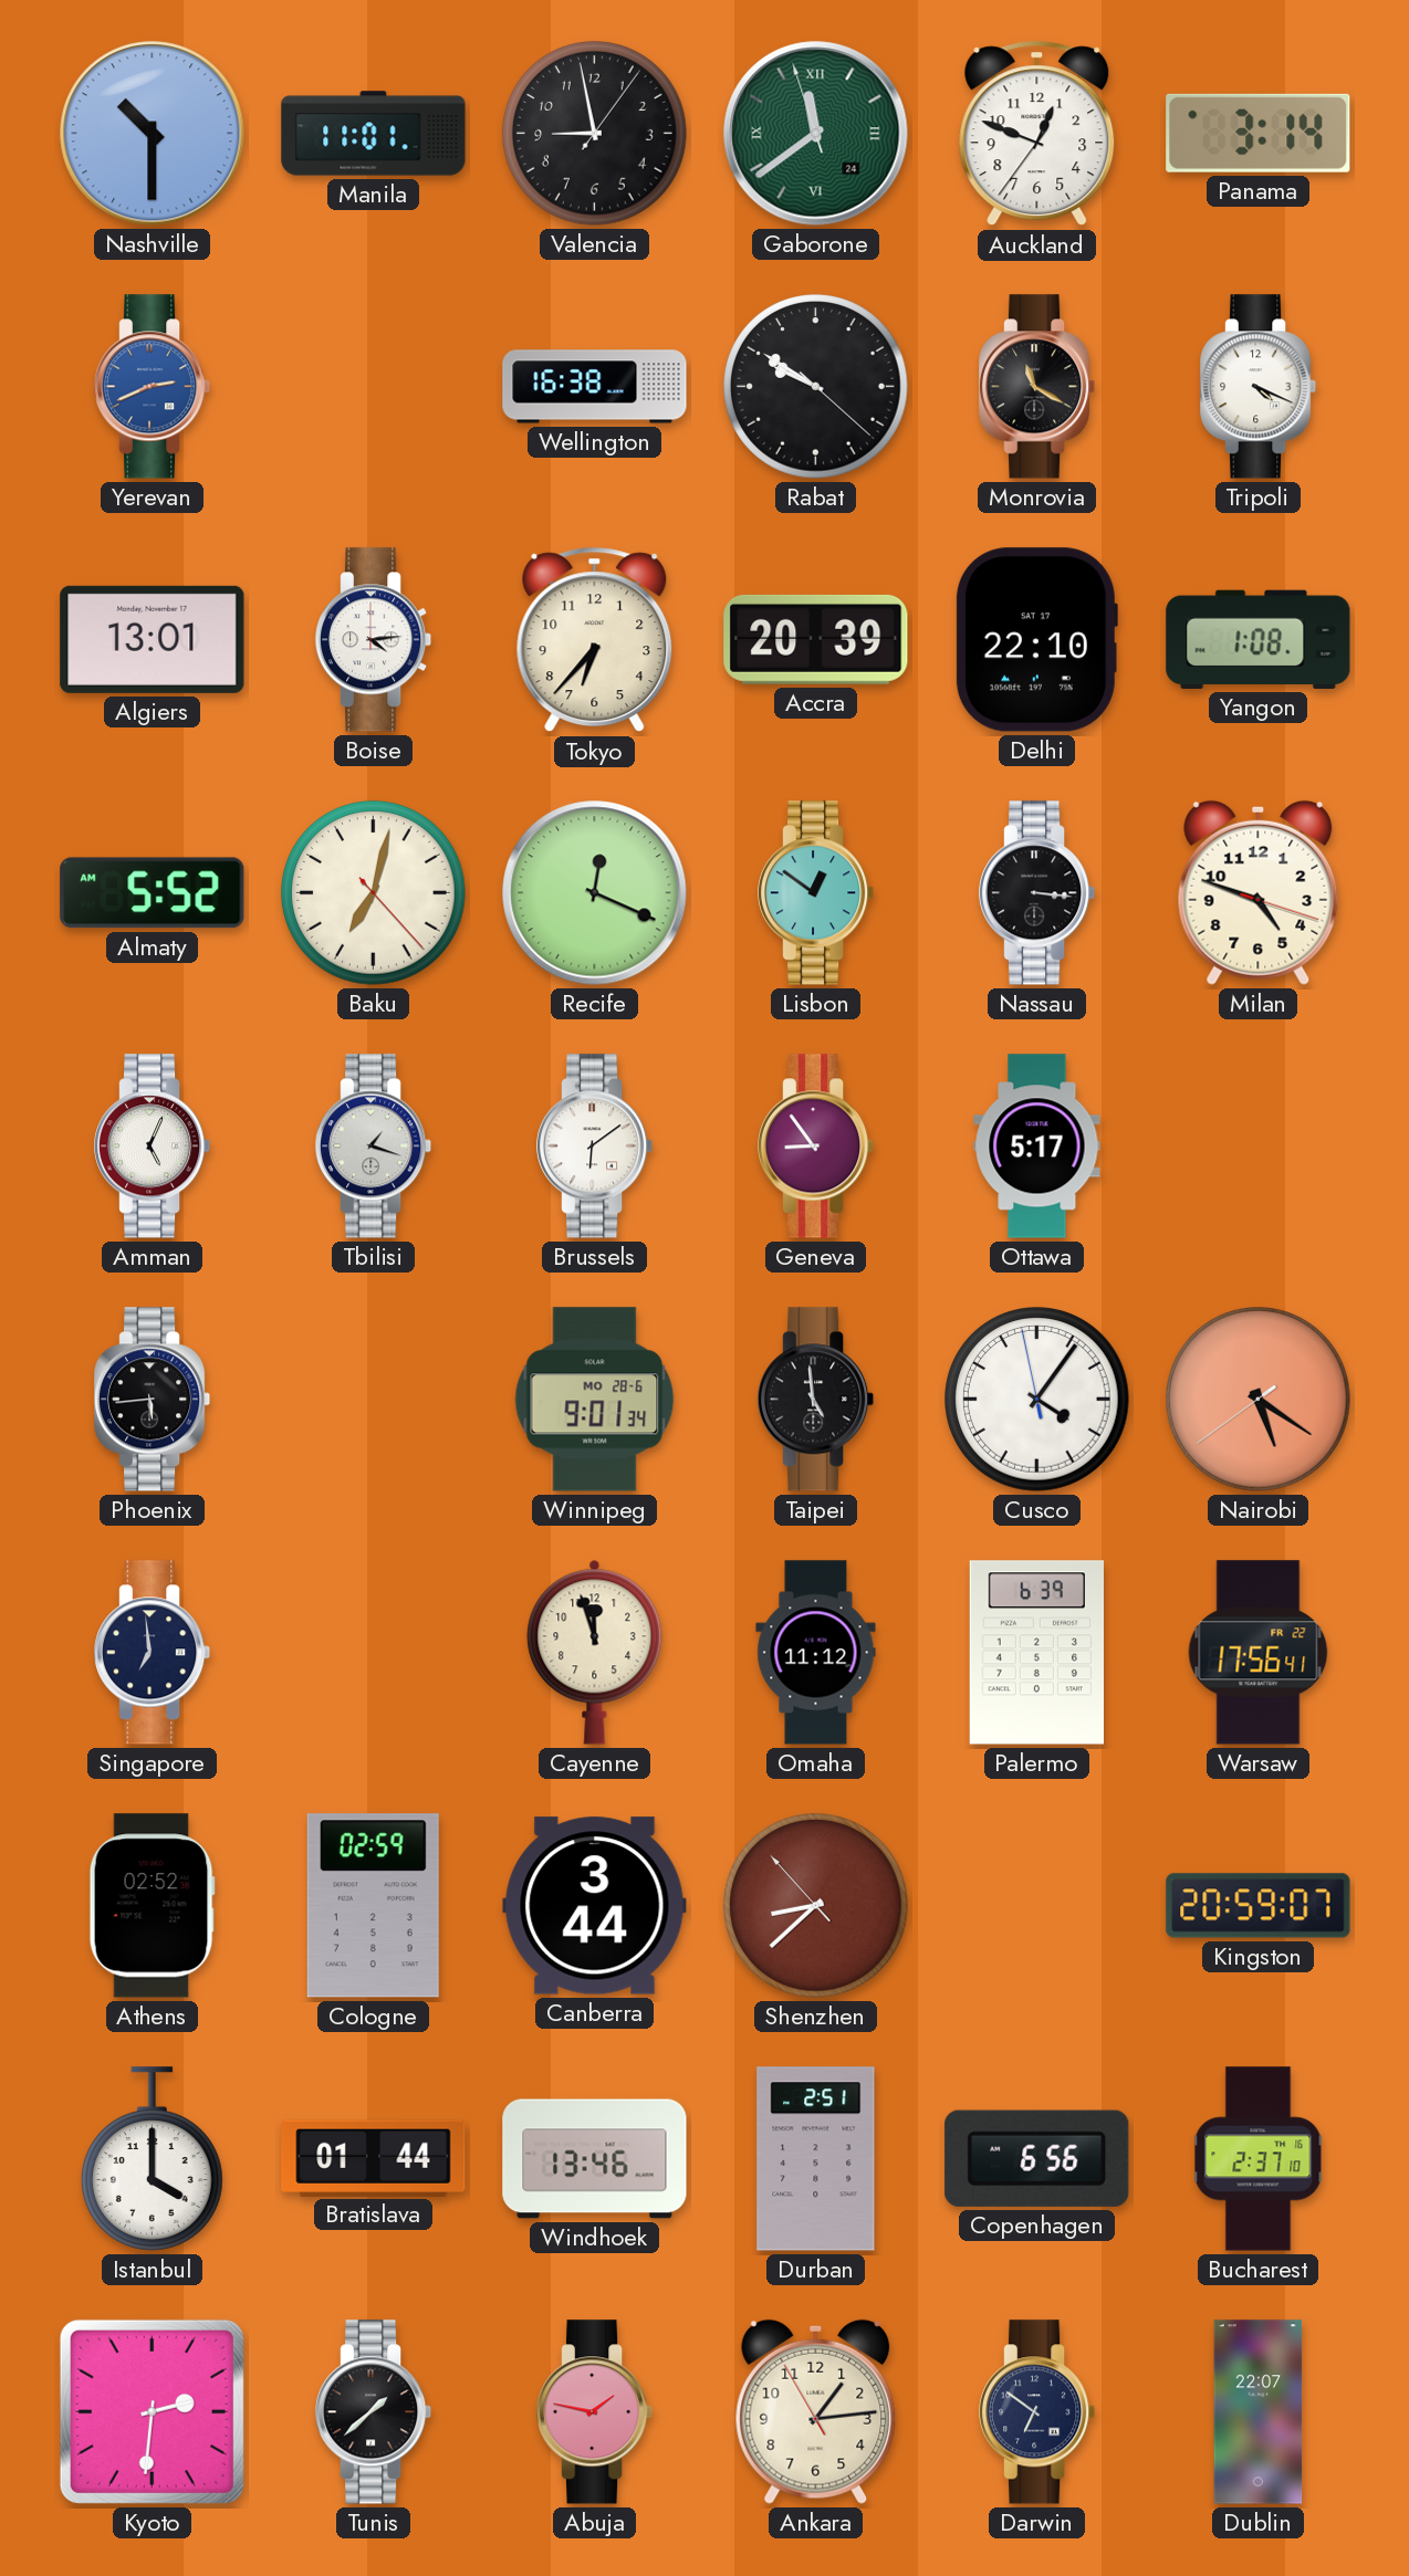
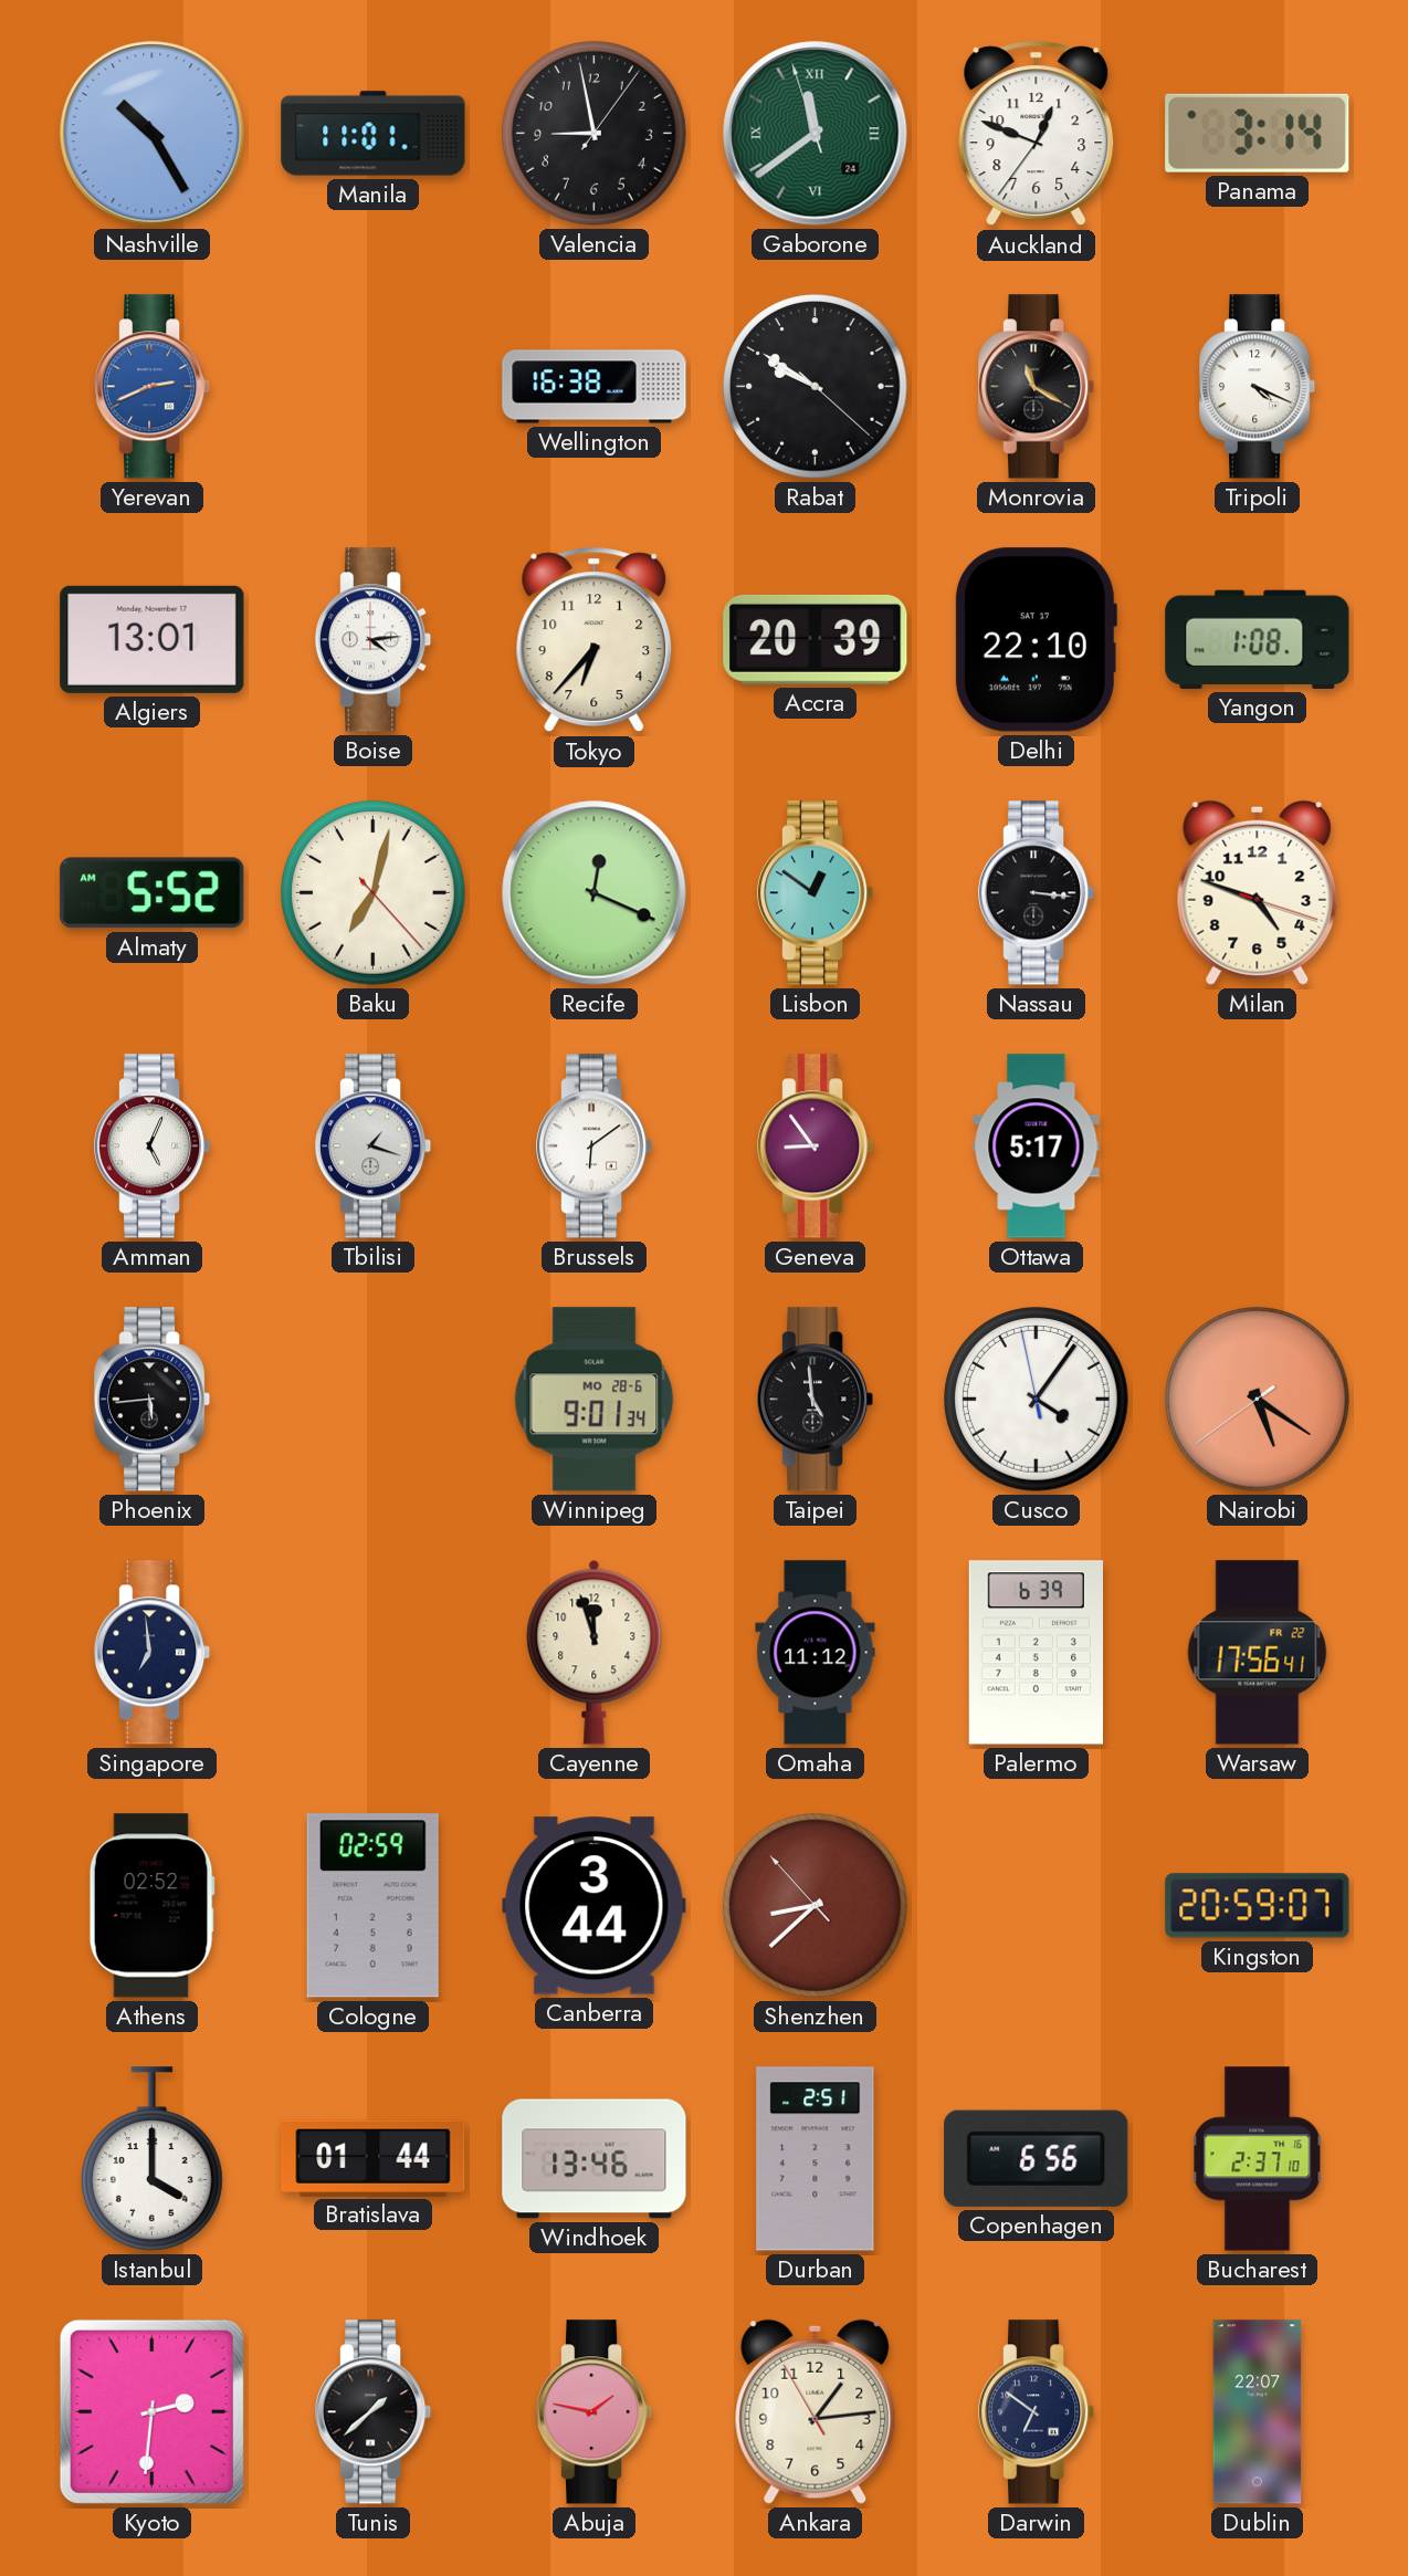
Nashville: 10:30 -> 10:25
